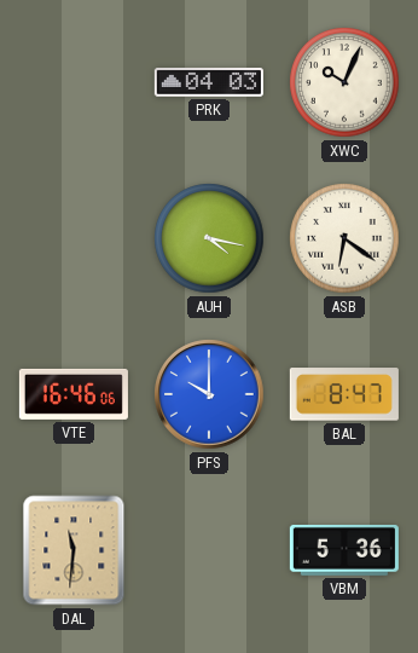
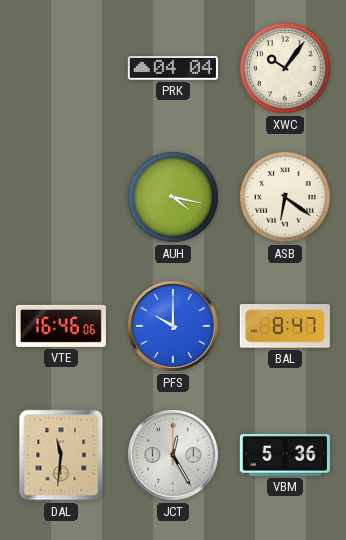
PRK: 04:03 -> 04:04
XWC: 10:04 -> 10:06
JCT: none -> 12:25
